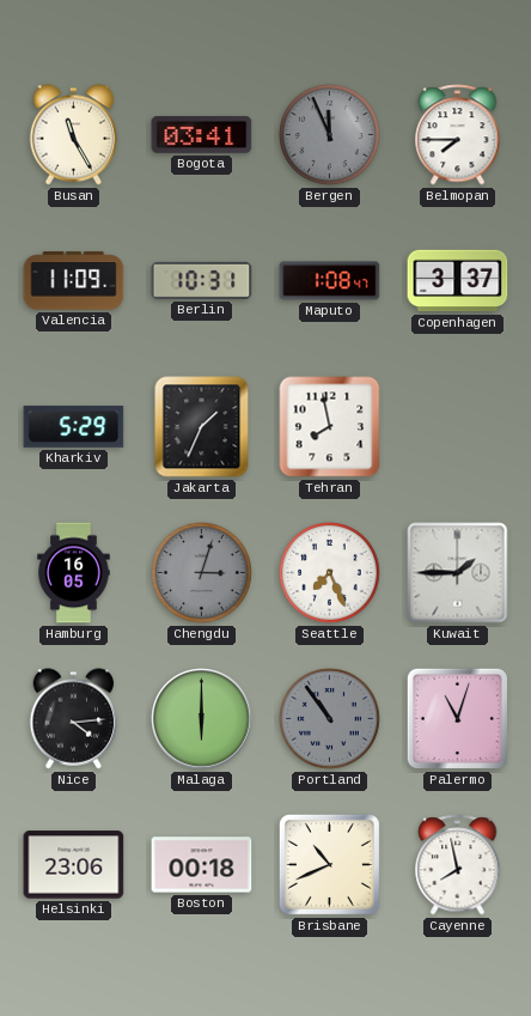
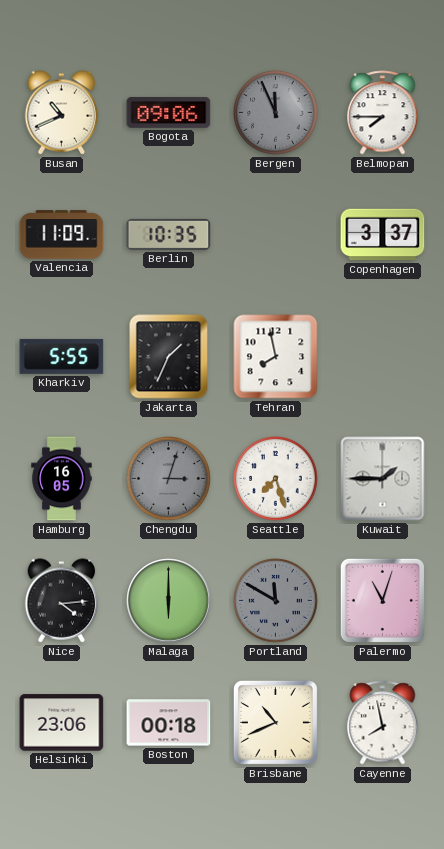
Busan: 11:25 -> 10:41
Bogota: 03:41 -> 09:06
Berlin: 10:31 -> 10:35
Maputo: 1:08 -> none
Kharkiv: 5:29 -> 5:55
Seattle: 7:26 -> 7:27
Portland: 10:54 -> 11:50
